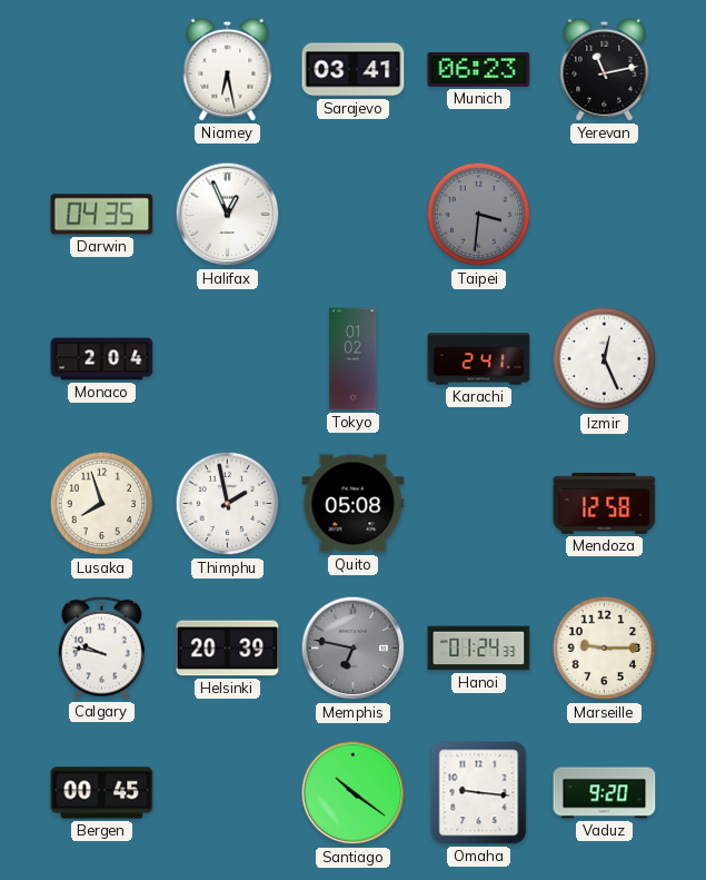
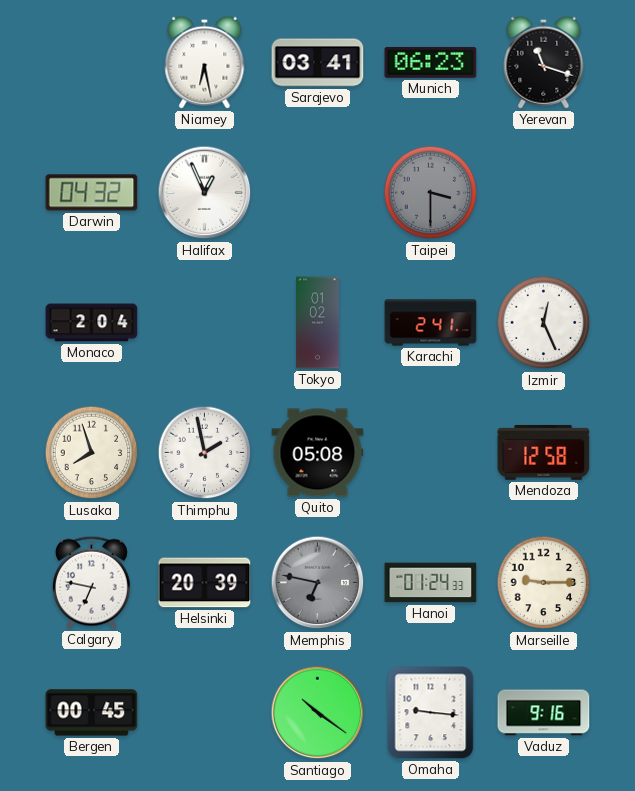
Yerevan: 11:13 -> 11:18
Darwin: 04:35 -> 04:32
Taipei: 3:31 -> 3:30
Calgary: 9:47 -> 6:47
Vaduz: 9:20 -> 9:16
